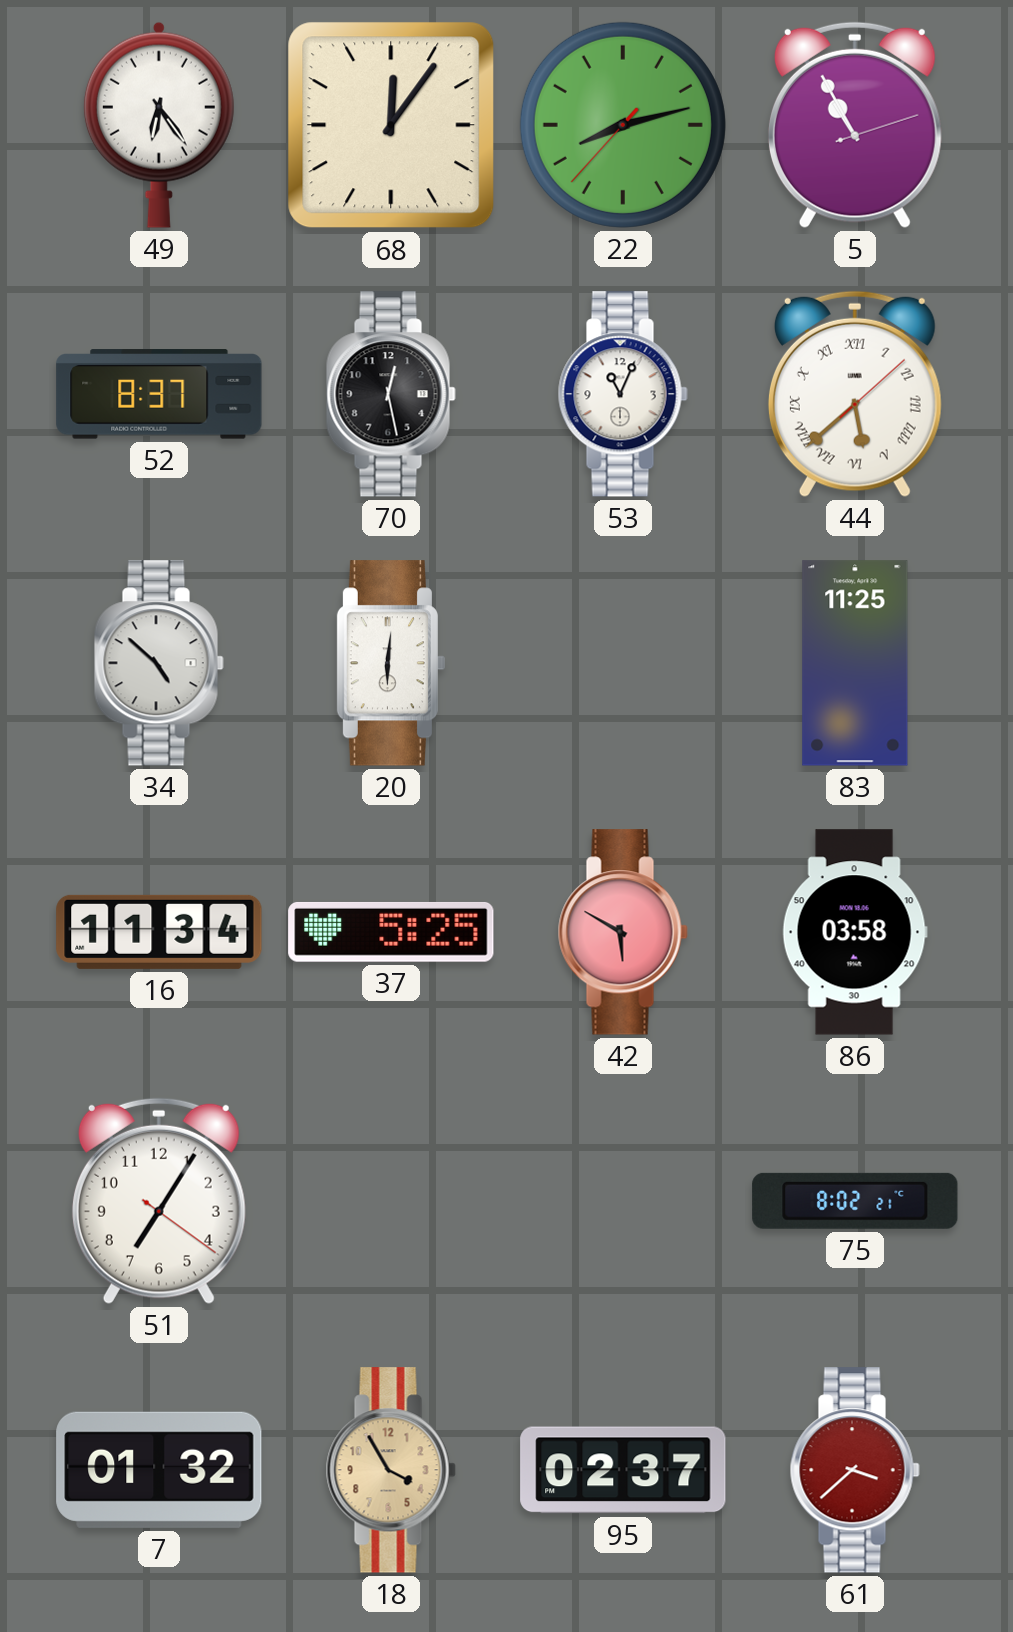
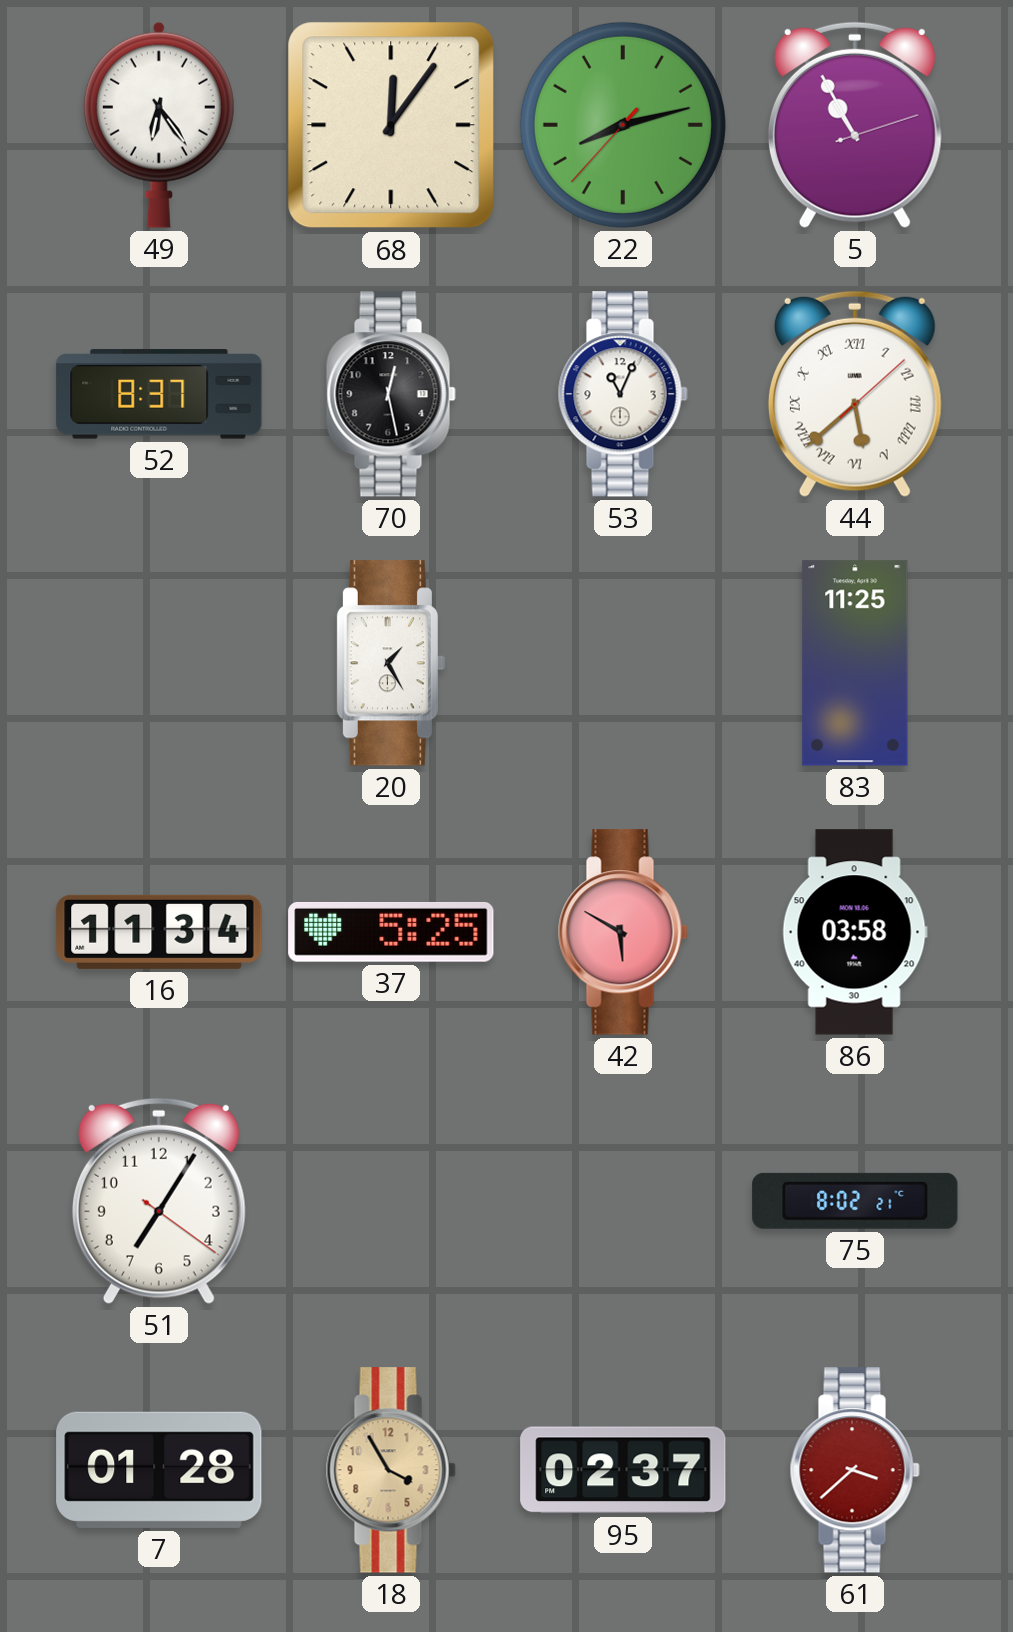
34: 4:52 -> none
20: 6:01 -> 1:25
7: 01:32 -> 01:28
